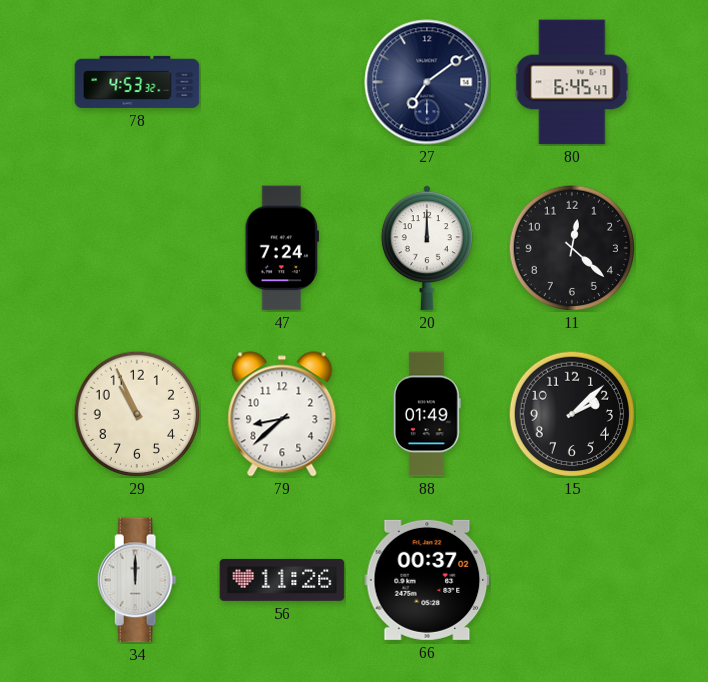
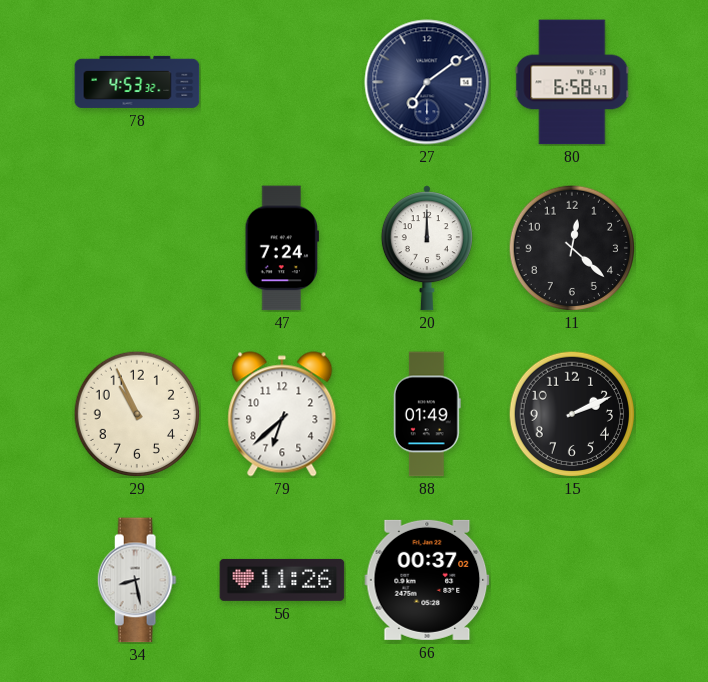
80: 6:45 -> 6:58
79: 8:38 -> 6:38
15: 2:08 -> 2:11
34: 12:00 -> 8:28
